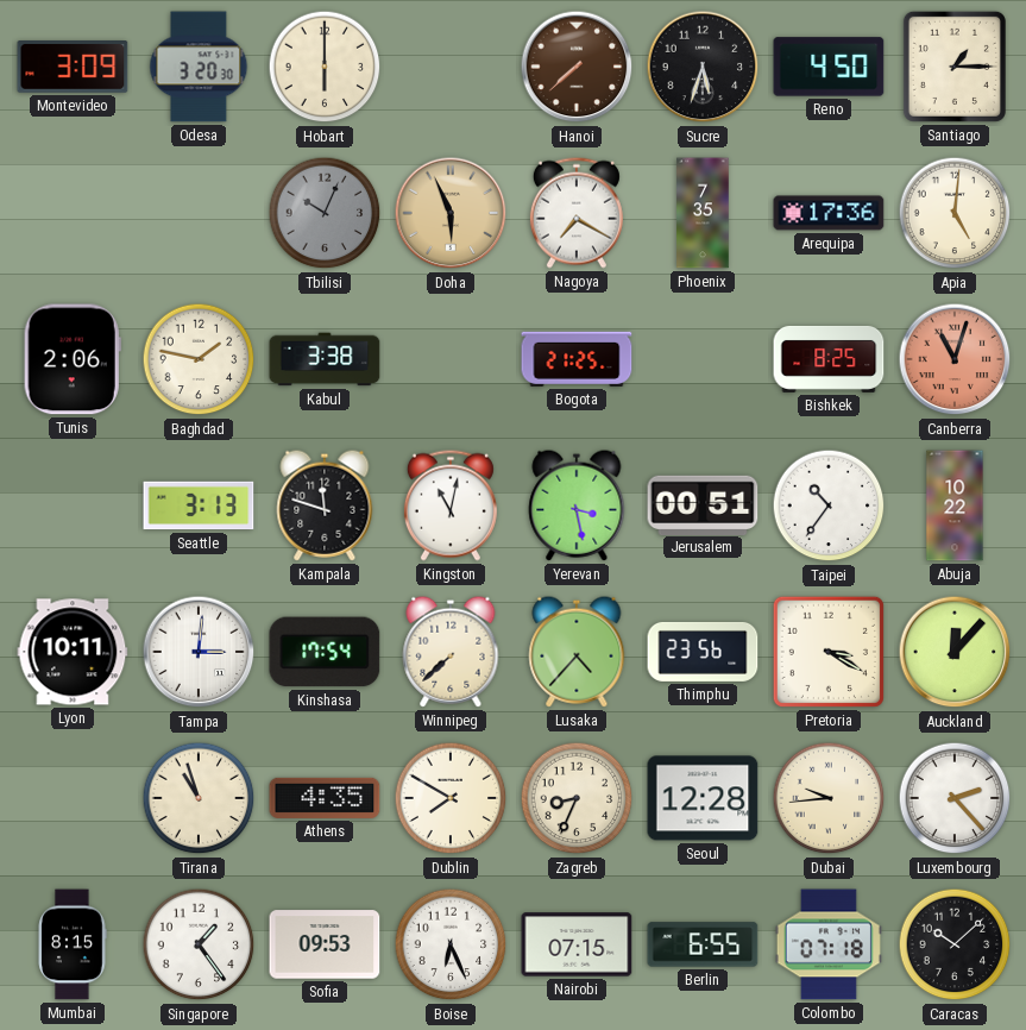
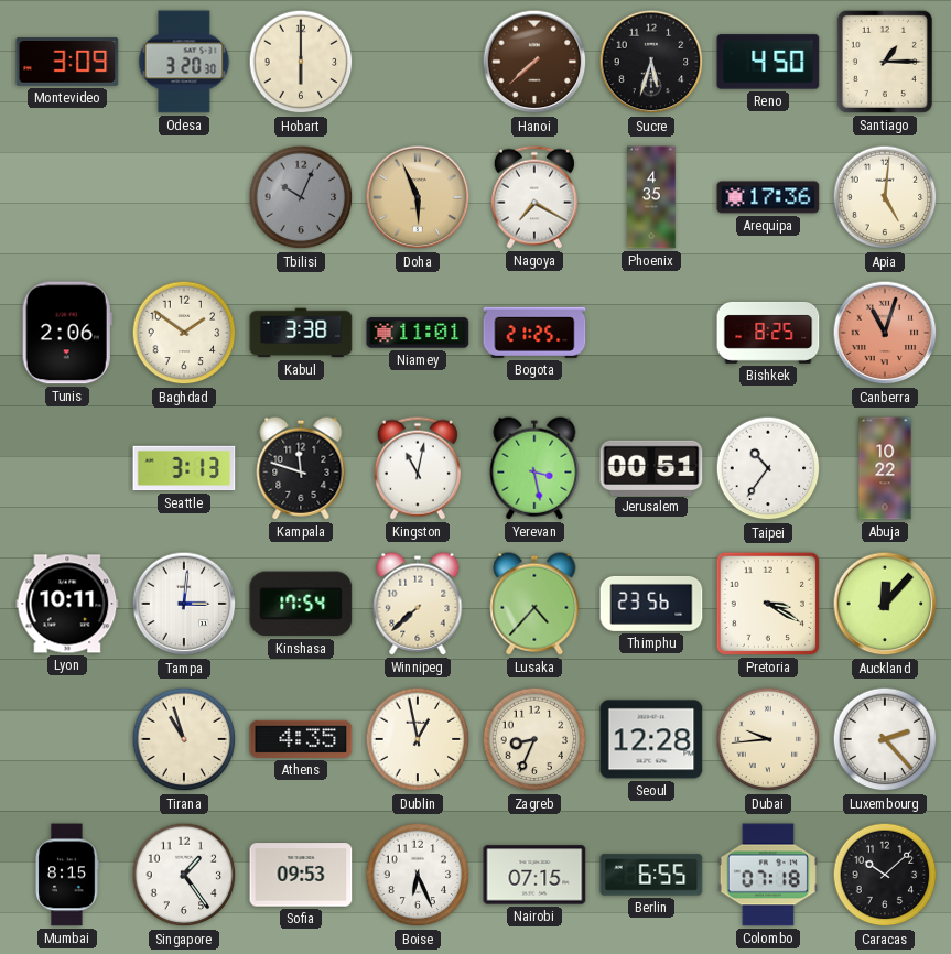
Phoenix: 7:35 -> 4:35
Baghdad: 1:47 -> 1:51
Niamey: none -> 11:01
Dublin: 7:50 -> 12:58
